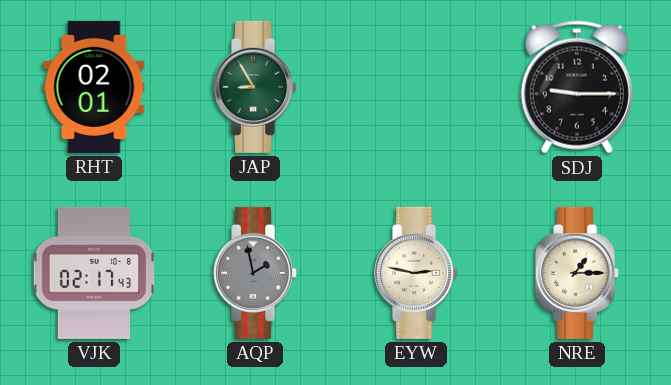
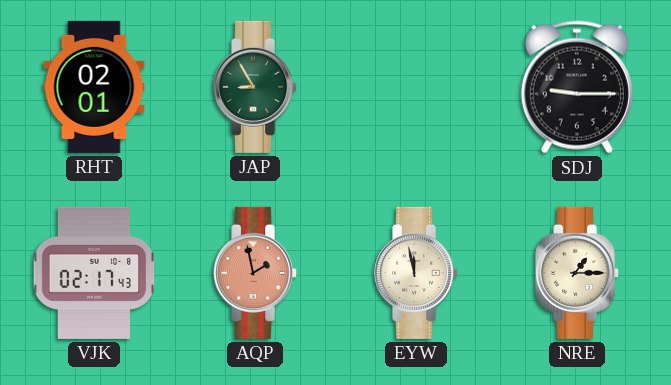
AQP dial: grey -> salmon
EYW: 2:47 -> 11:58
